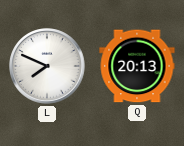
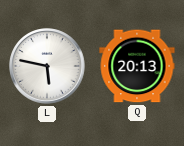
L: 7:49 -> 5:47
